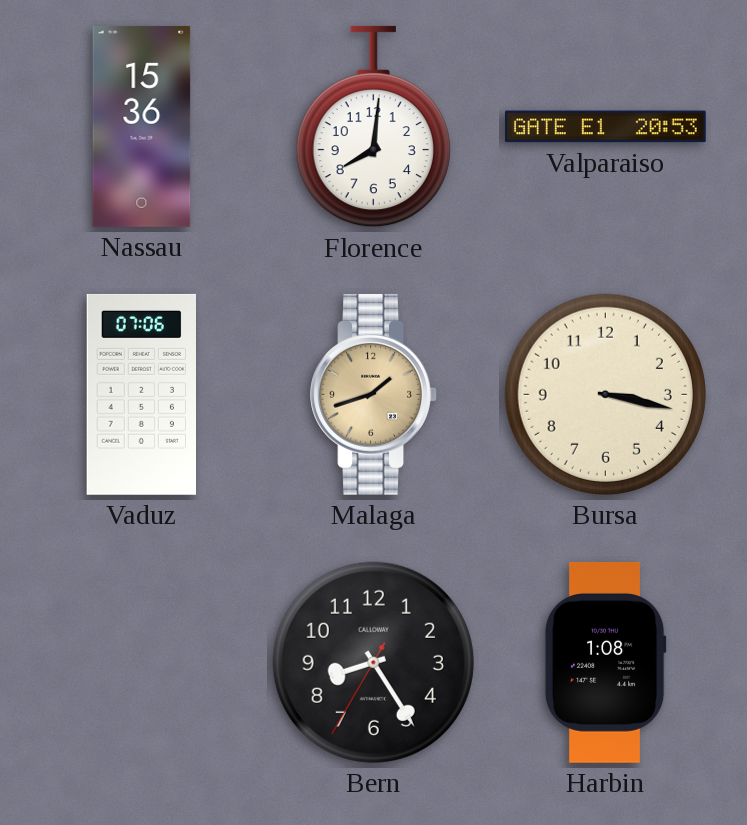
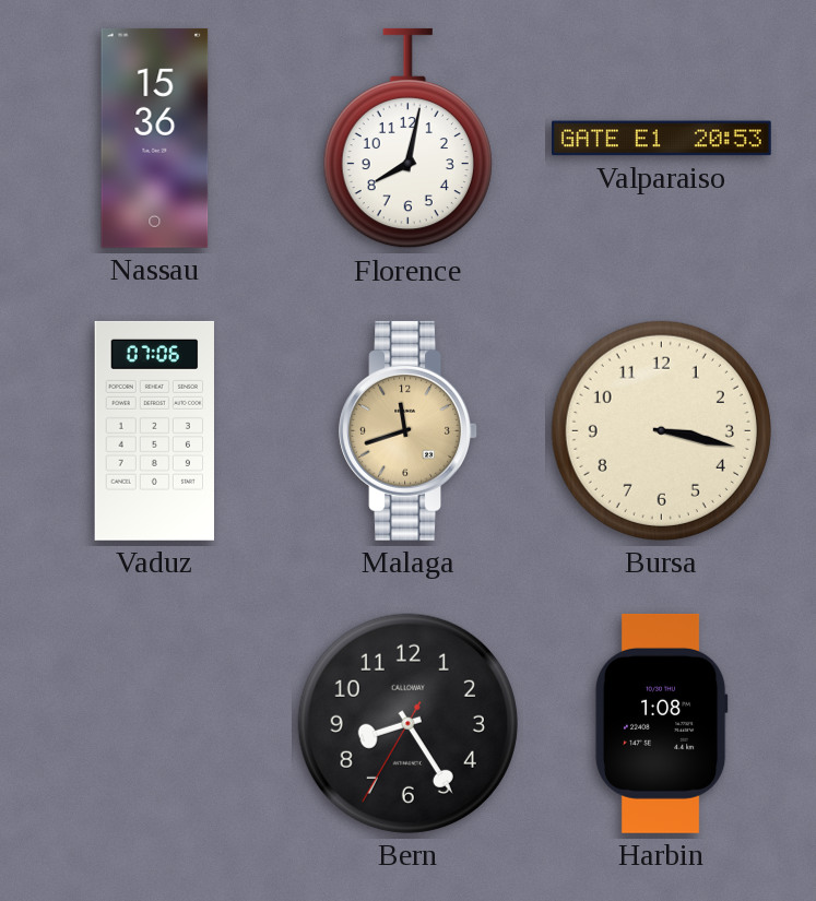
Florence: 8:01 -> 8:02
Malaga: 1:42 -> 11:42
